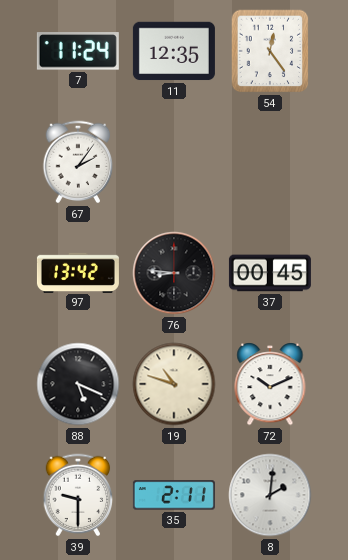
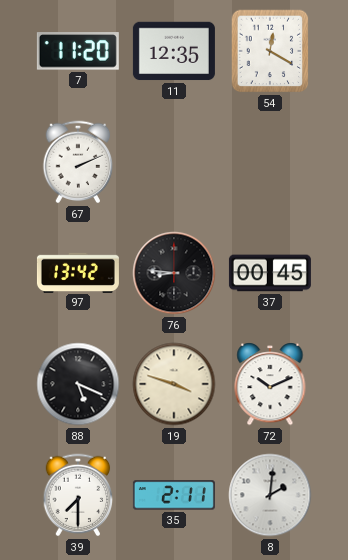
7: 11:24 -> 11:20
54: 12:24 -> 12:20
67: 2:06 -> 2:11
19: 10:48 -> 3:48
39: 9:30 -> 7:30
